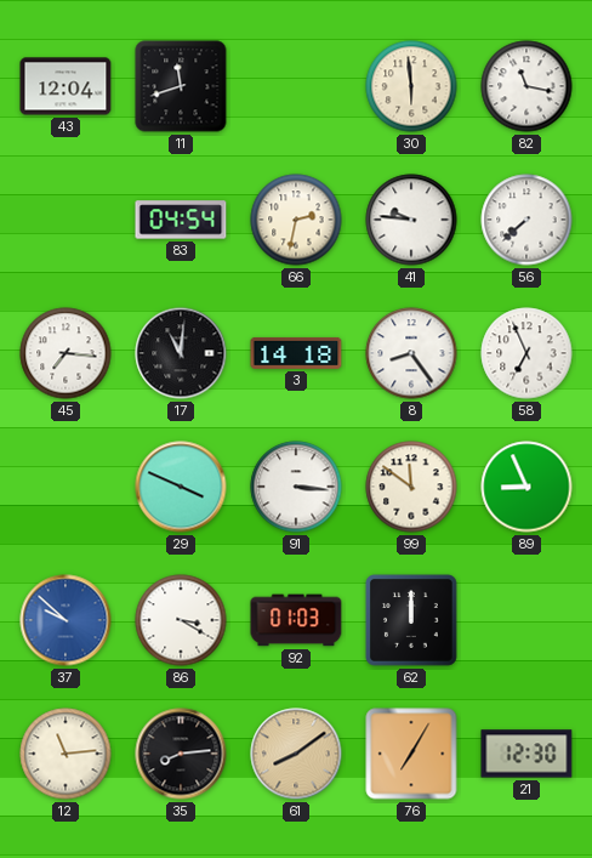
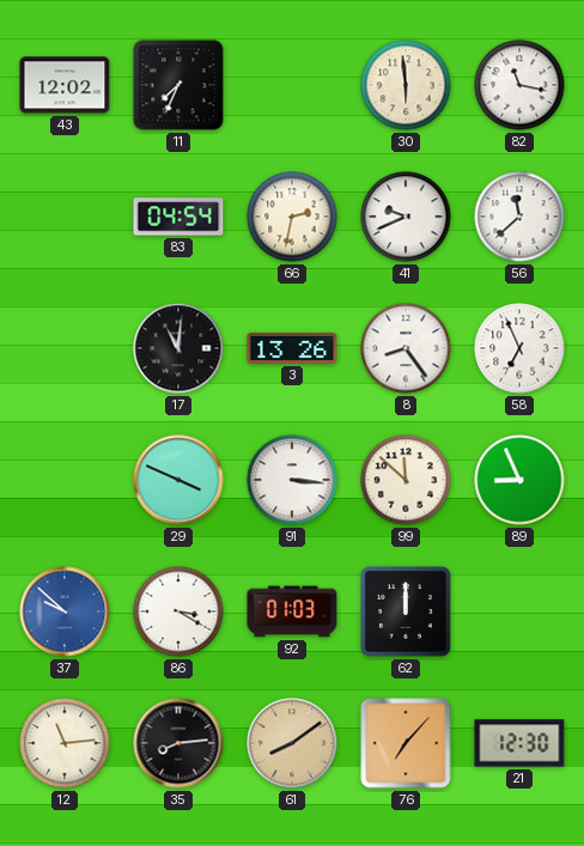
43: 12:04 -> 12:02
11: 11:42 -> 7:34
41: 9:46 -> 9:41
56: 7:38 -> 11:38
45: 7:16 -> none
3: 14:18 -> 13:26
99: 11:51 -> 11:52
76: 7:05 -> 7:07
